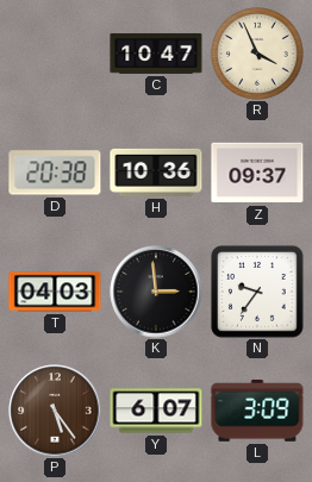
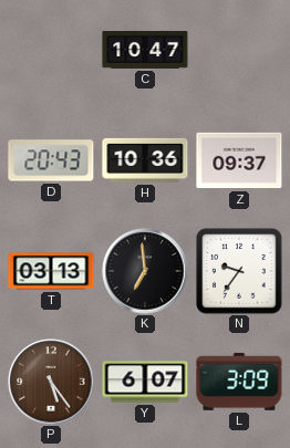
R: 3:56 -> none
D: 20:38 -> 20:43
T: 04:03 -> 03:13
K: 2:59 -> 6:59
